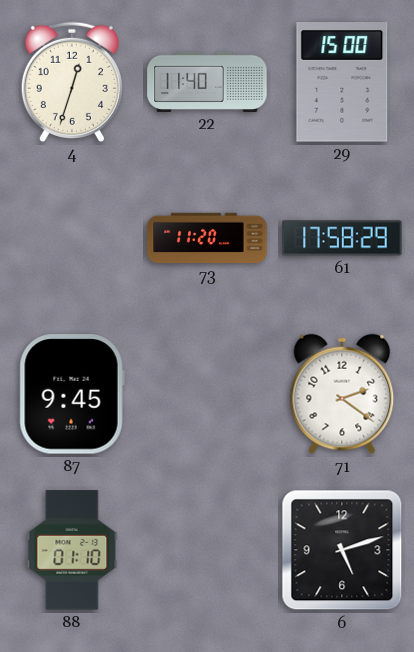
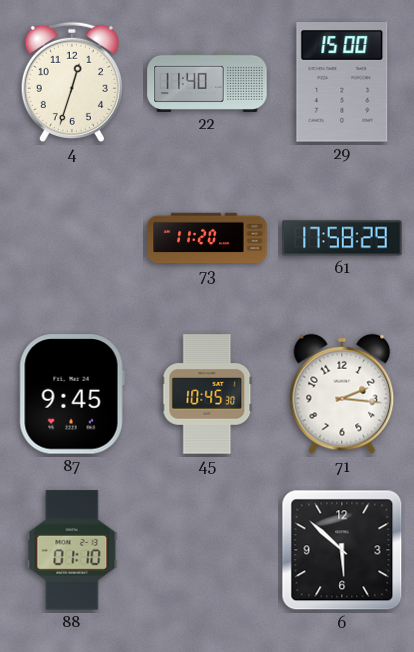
45: none -> 10:45
71: 2:21 -> 2:16
6: 5:12 -> 5:52
